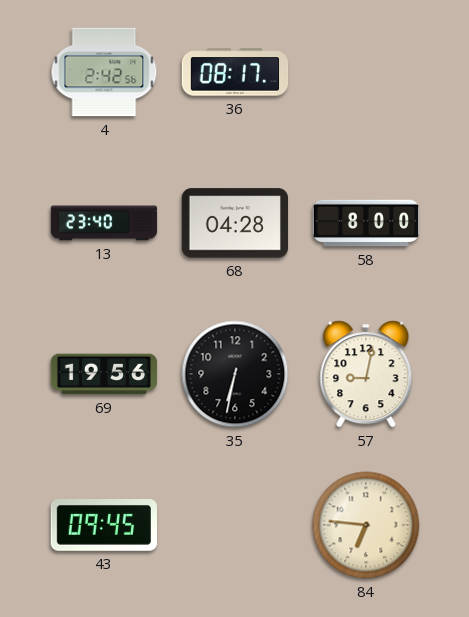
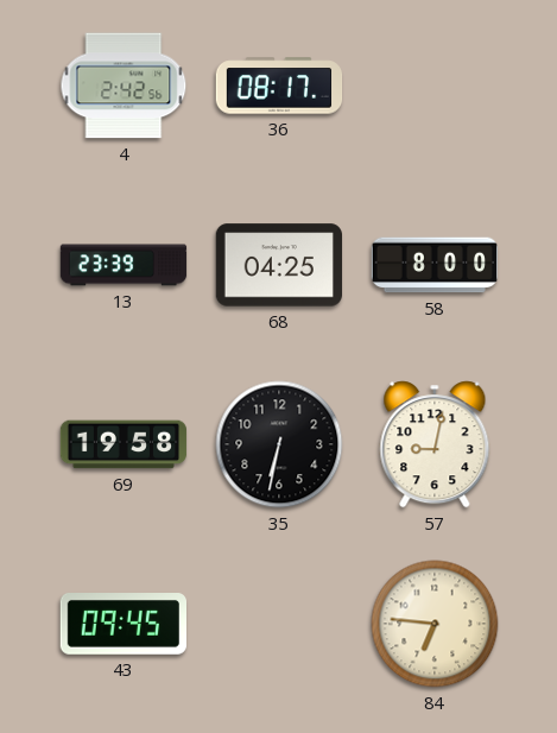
13: 23:40 -> 23:39
68: 04:28 -> 04:25
69: 19:56 -> 19:58
